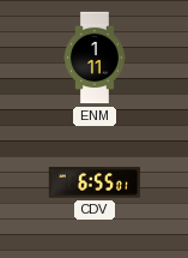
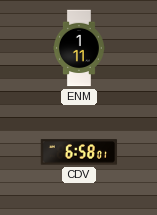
CDV: 6:55 -> 6:58
